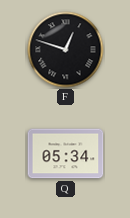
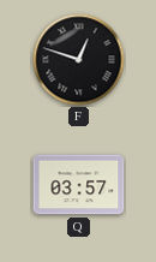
Q: 05:34 -> 03:57
